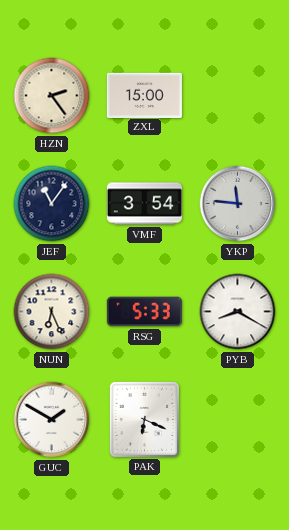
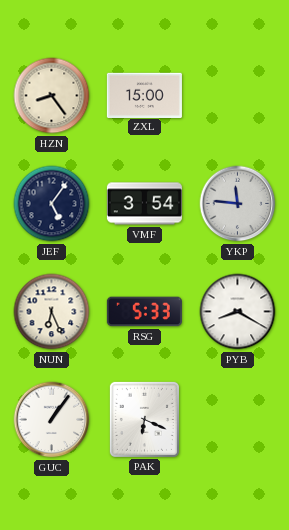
HZN: 2:24 -> 8:24
JEF: 11:06 -> 5:06
GUC: 1:50 -> 1:06
